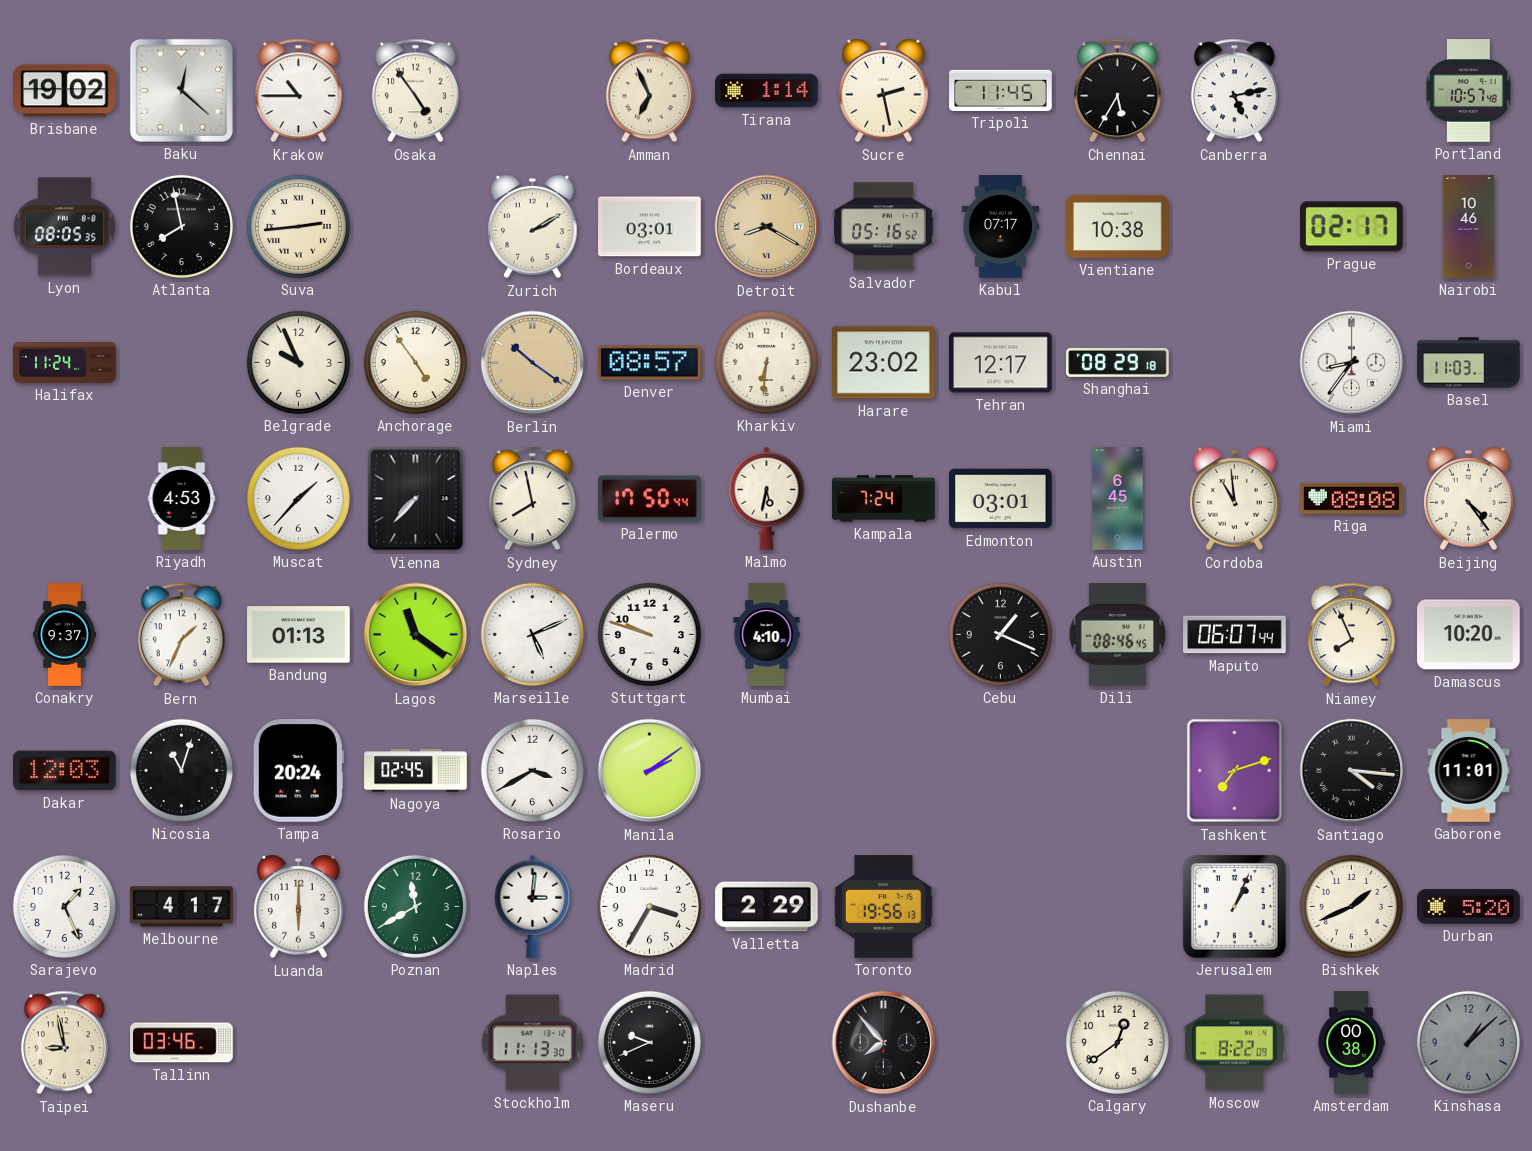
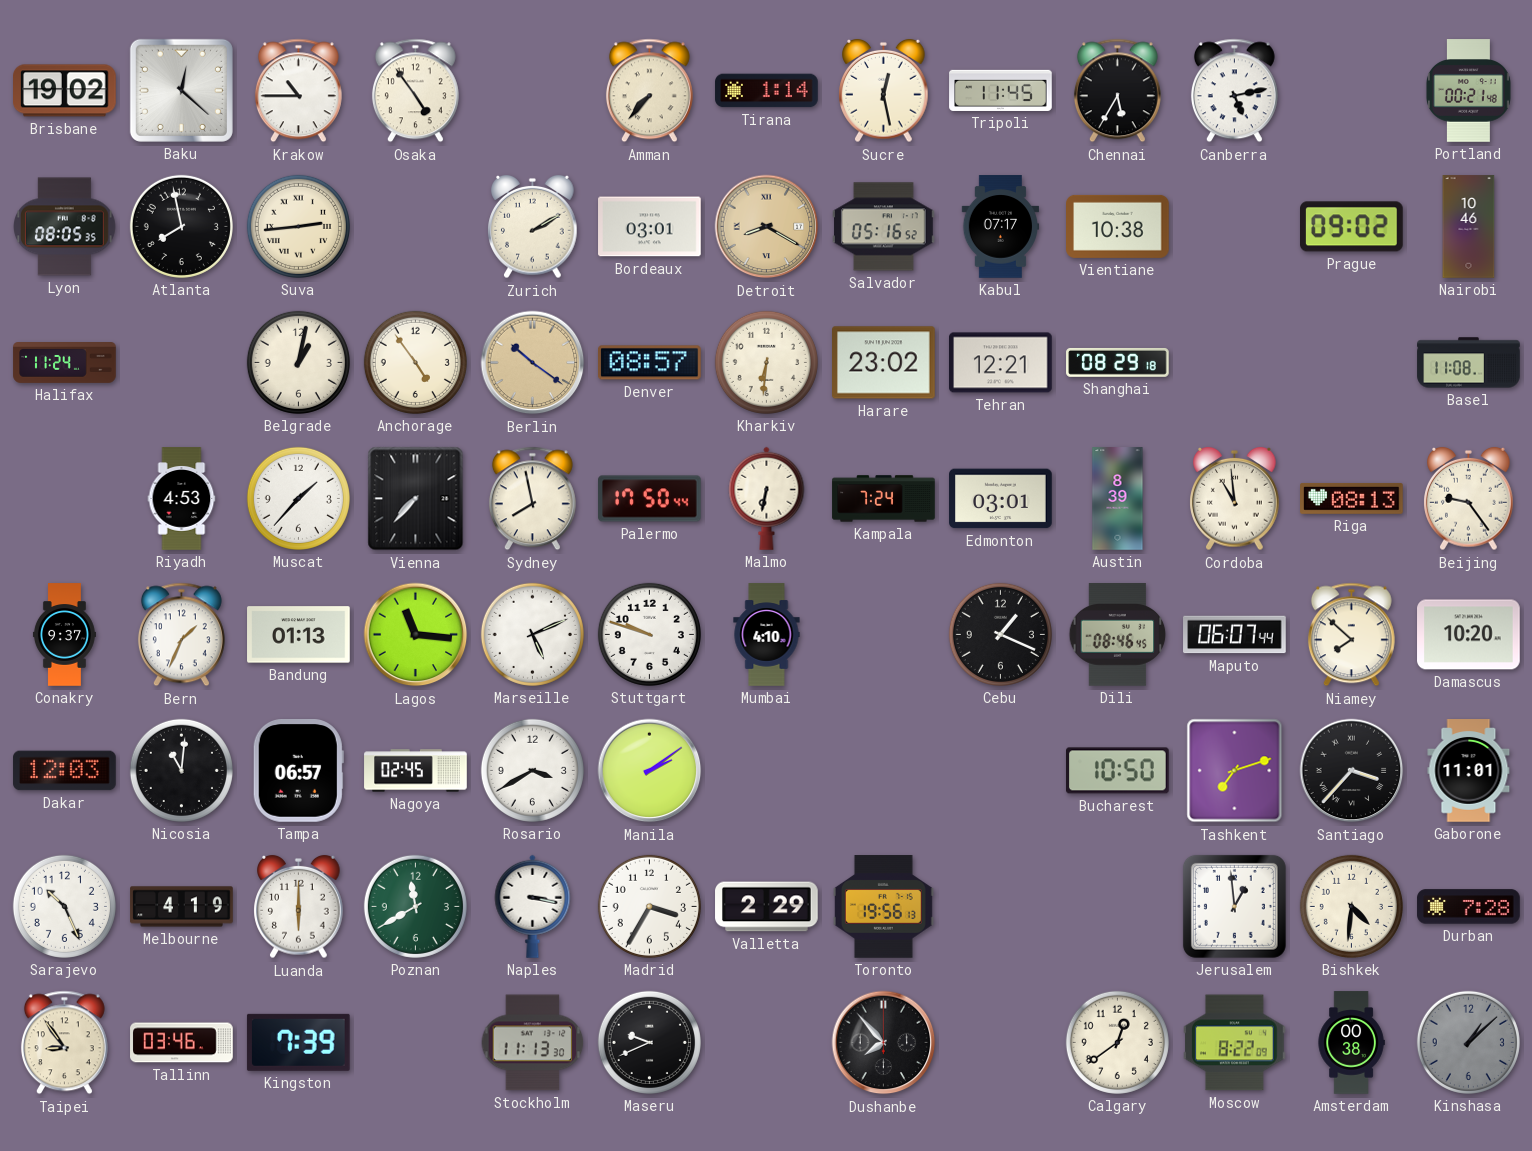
Amman: 6:56 -> 7:37
Sucre: 2:28 -> 12:28
Portland: 10:57 -> 00:21
Prague: 02:17 -> 09:02
Belgrade: 9:56 -> 1:02
Tehran: 12:17 -> 12:21
Miami: 8:36 -> none
Basel: 11:03 -> 11:08
Malmo: 5:32 -> 6:32
Austin: 6:45 -> 8:39
Riga: 08:08 -> 08:13
Beijing: 4:24 -> 9:24
Lagos: 11:21 -> 11:16
Niamey: 7:56 -> 7:52
Nicosia: 11:03 -> 11:01
Tampa: 20:24 -> 06:57
Bucharest: none -> 10:50
Santiago: 4:16 -> 3:37
Sarajevo: 1:26 -> 10:26
Melbourne: 4:17 -> 4:19
Naples: 3:01 -> 3:17
Jerusalem: 1:04 -> 12:59
Bishkek: 1:41 -> 4:31
Durban: 5:20 -> 7:28
Taipei: 8:58 -> 8:54
Kingston: none -> 7:39
